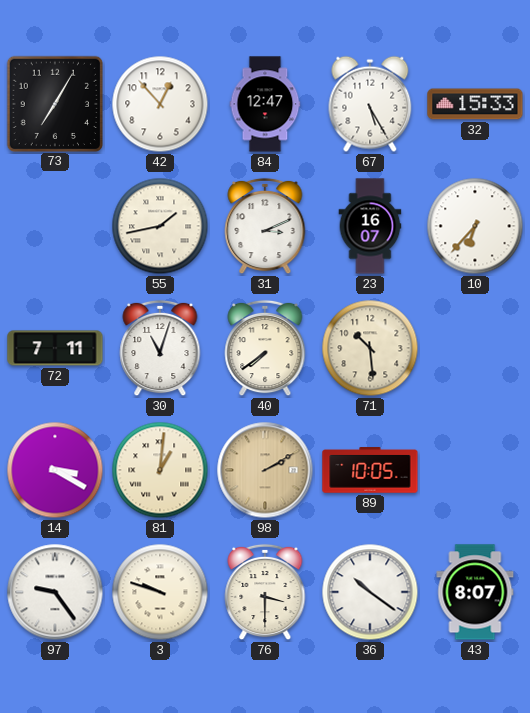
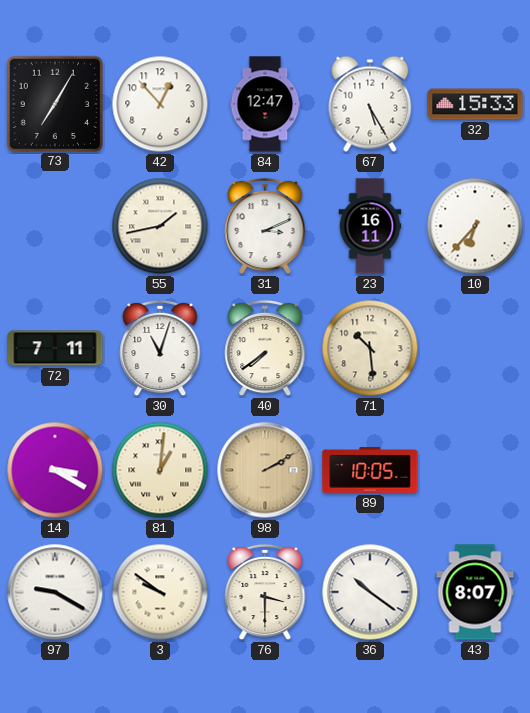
23: 16:07 -> 16:11
97: 9:24 -> 9:20
3: 9:48 -> 9:51
